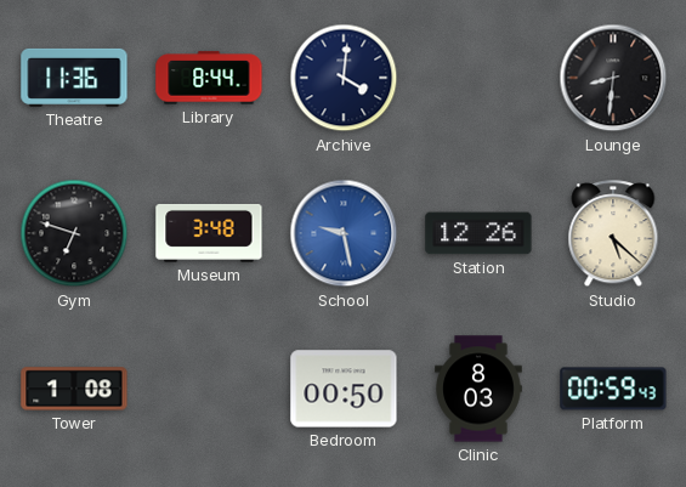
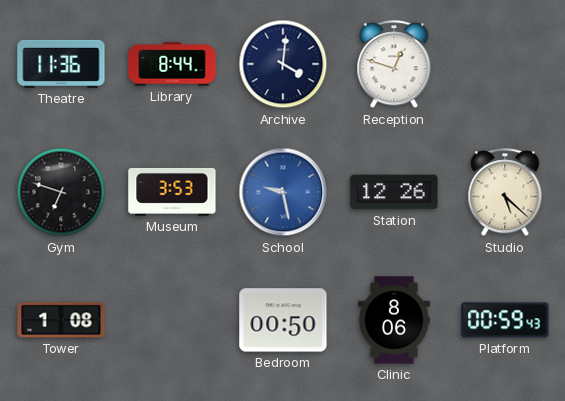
Reception: none -> 12:48
Lounge: 8:31 -> none
Museum: 3:48 -> 3:53
Clinic: 8:03 -> 8:06
